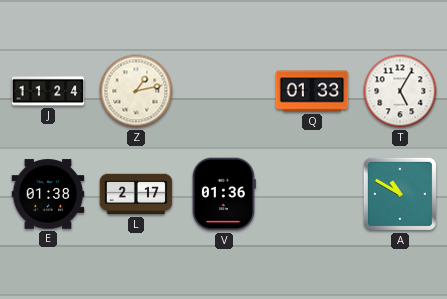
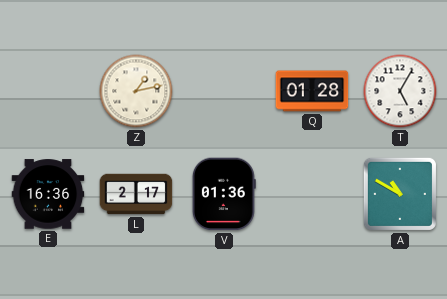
J: 11:24 -> none
Q: 01:33 -> 01:28
E: 01:38 -> 16:36
